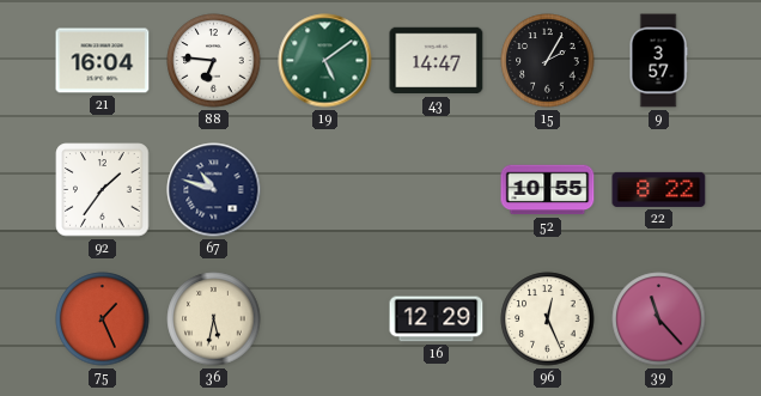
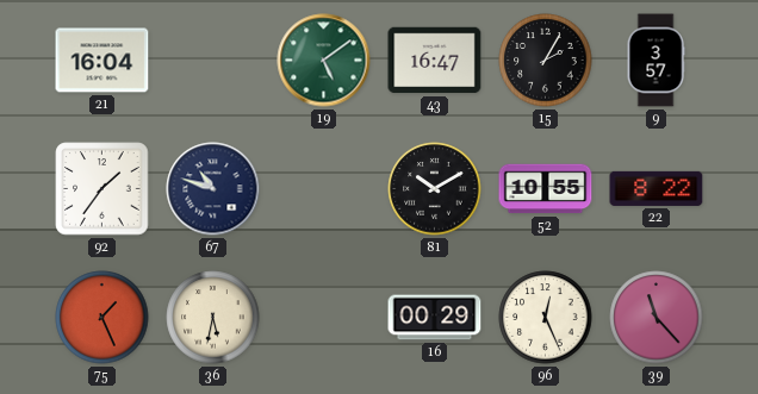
88: 6:46 -> none
43: 14:47 -> 16:47
81: none -> 10:10
16: 12:29 -> 00:29
